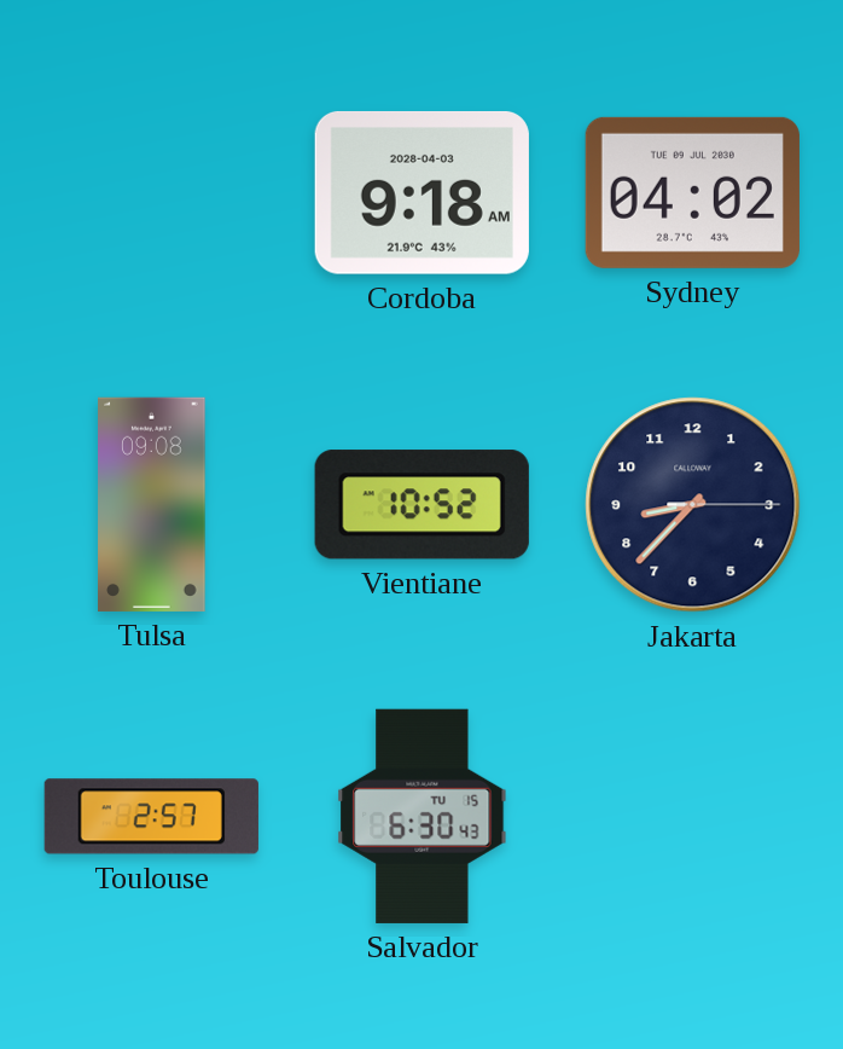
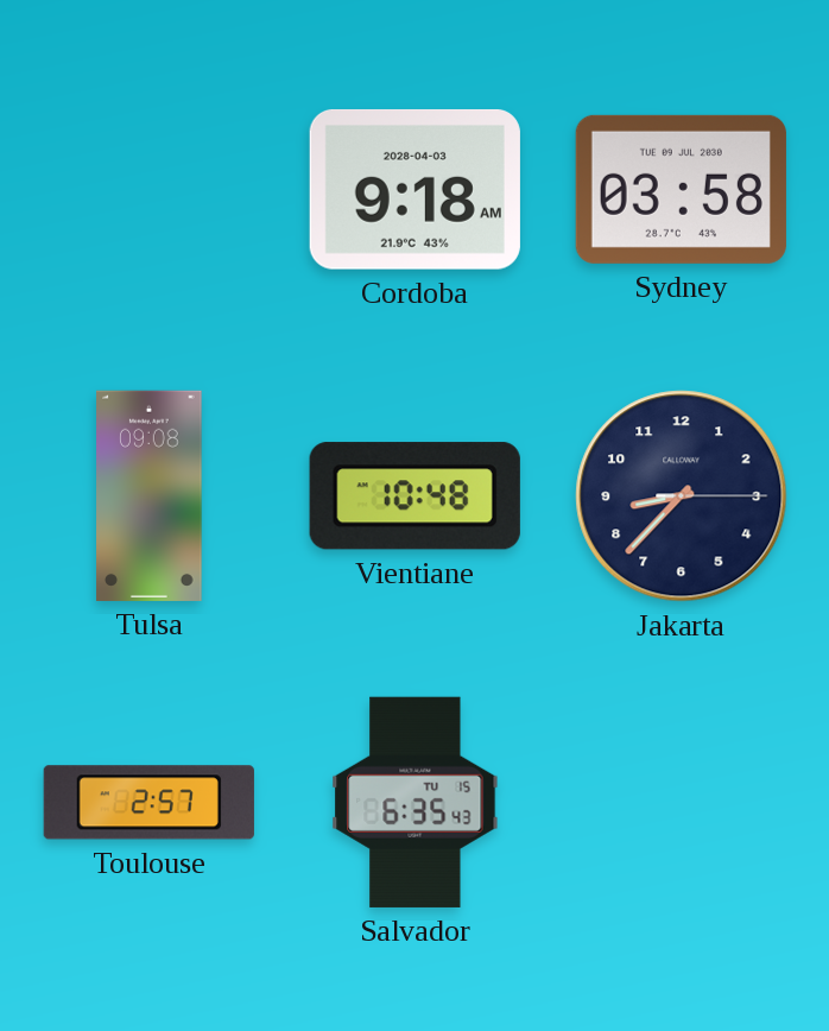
Sydney: 04:02 -> 03:58
Vientiane: 10:52 -> 10:48
Salvador: 6:30 -> 6:35
